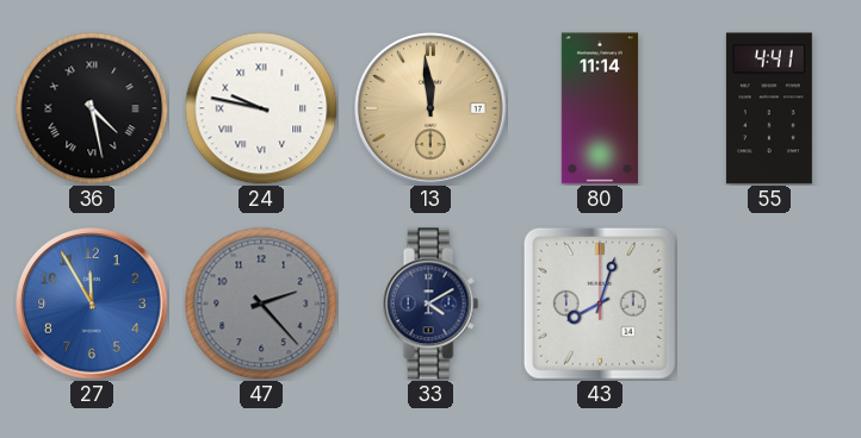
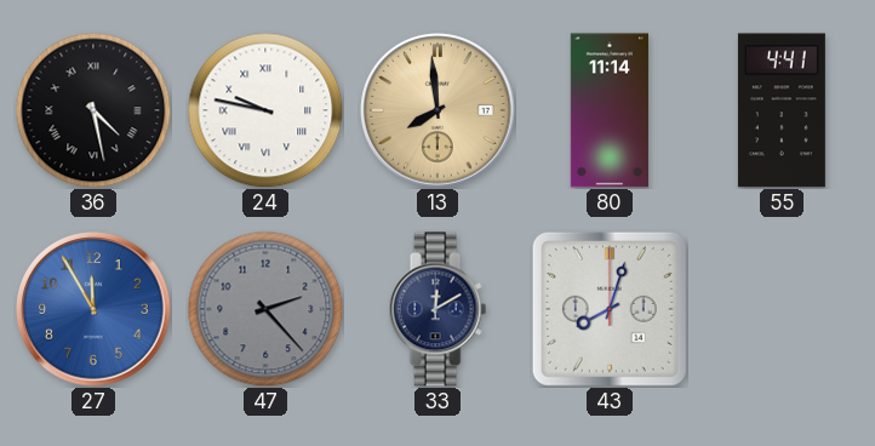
13: 11:59 -> 7:59
33: 4:10 -> 12:10
